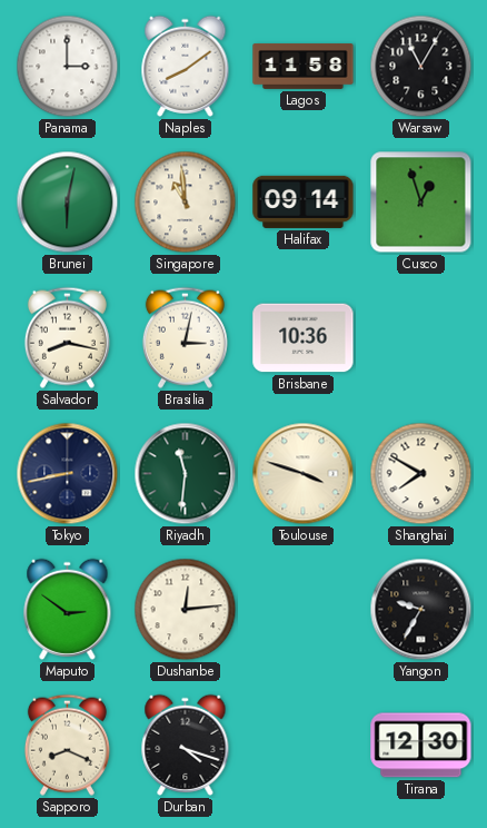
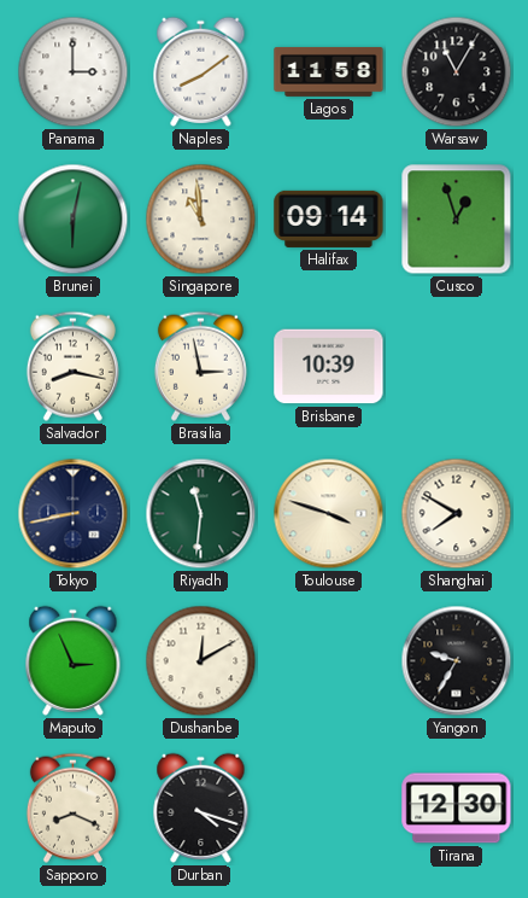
Brasilia: 3:02 -> 2:58
Brisbane: 10:36 -> 10:39
Maputo: 2:51 -> 2:56
Dushanbe: 12:14 -> 12:10
